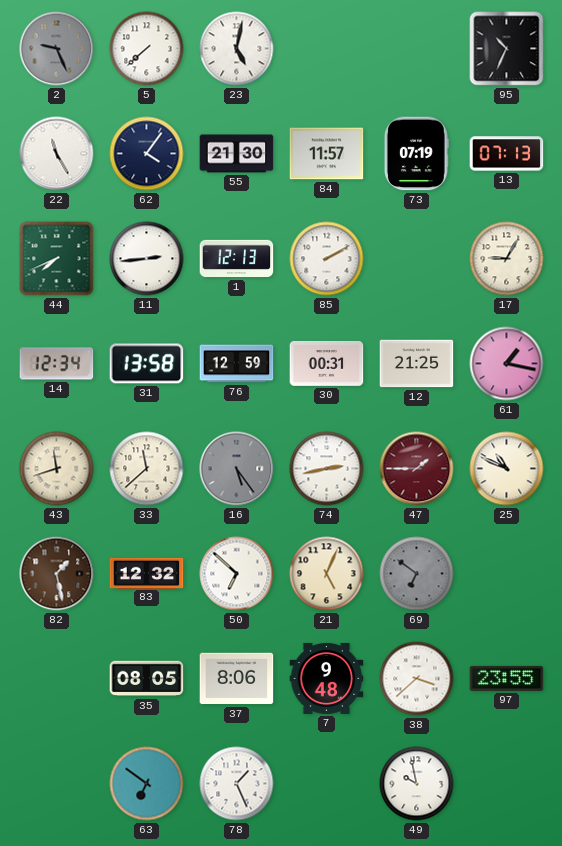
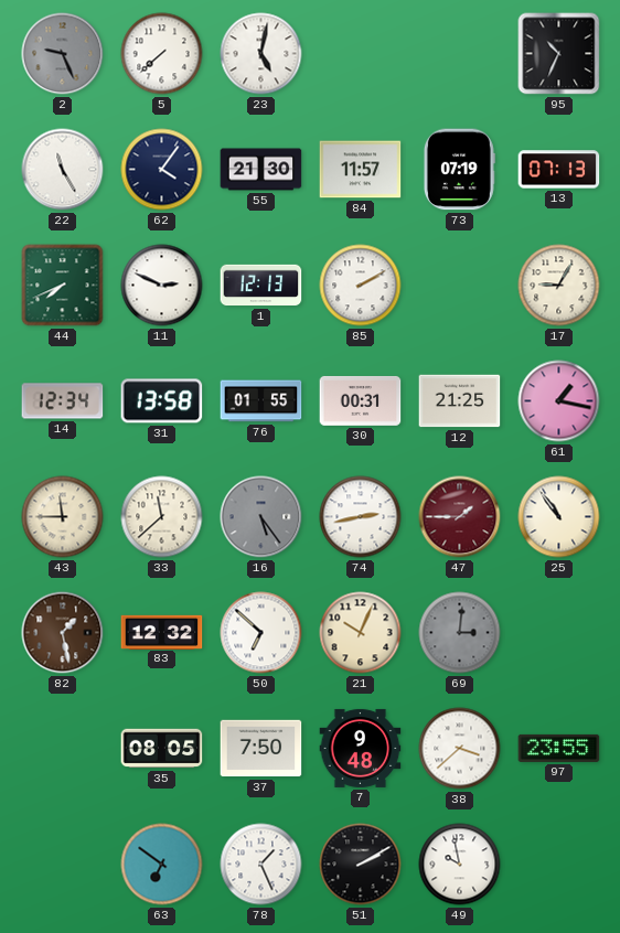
11: 2:44 -> 2:49
76: 12:59 -> 01:55
43: 11:42 -> 11:45
25: 10:49 -> 10:54
21: 5:04 -> 10:04
69: 6:51 -> 3:01
37: 8:06 -> 7:50
51: none -> 2:10
